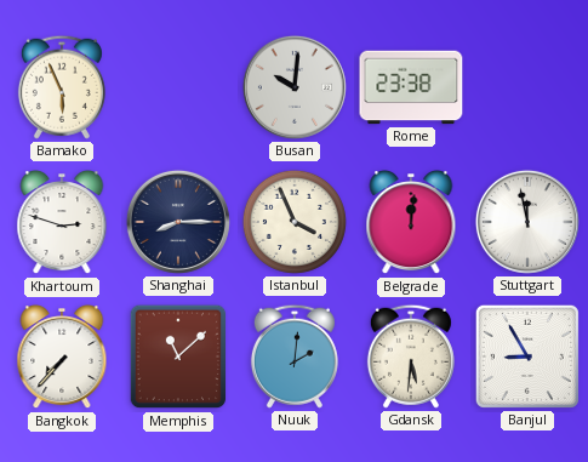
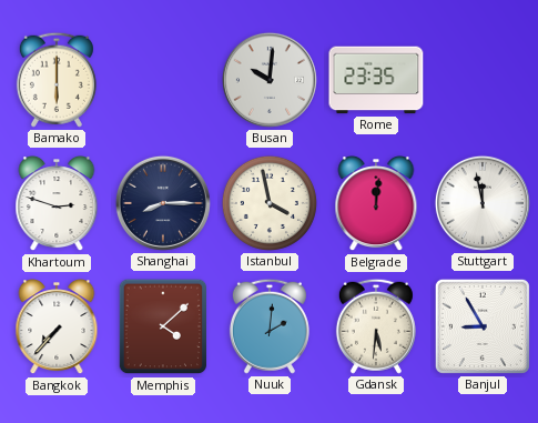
Bamako: 5:56 -> 6:00
Rome: 23:38 -> 23:35
Istanbul: 3:56 -> 3:58
Memphis: 11:08 -> 4:08
